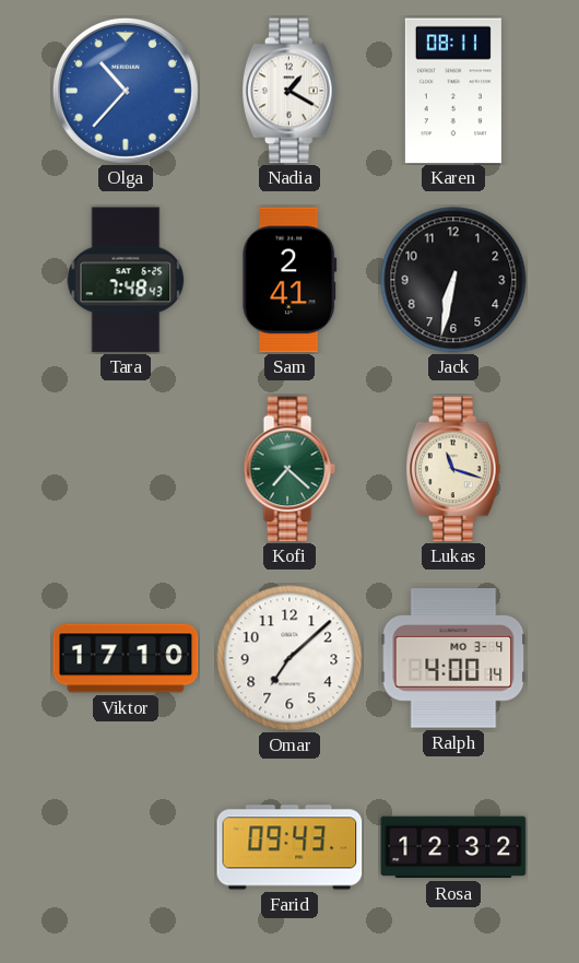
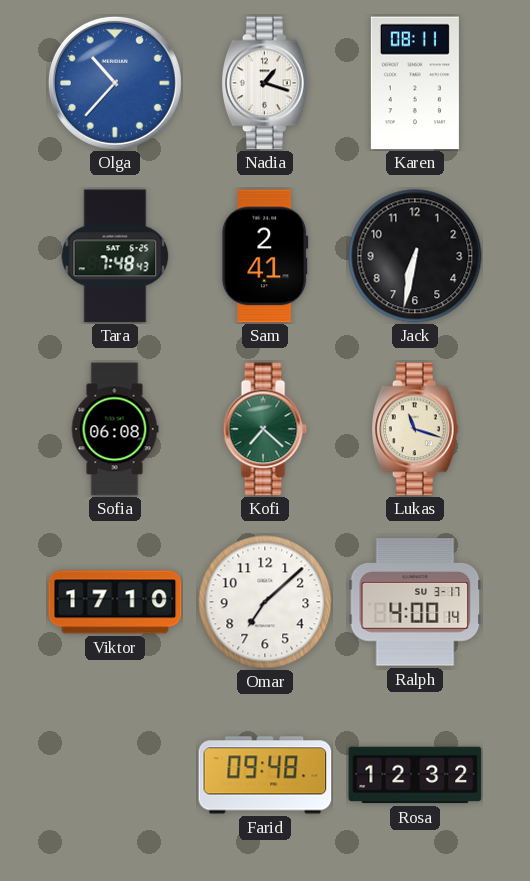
Nadia: 1:20 -> 1:18
Sofia: none -> 06:08
Ralph date: MO 3-4 -> SU 3-17
Farid: 09:43 -> 09:48
